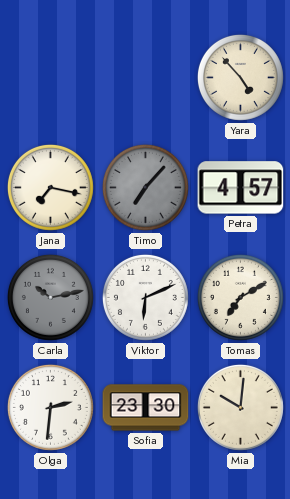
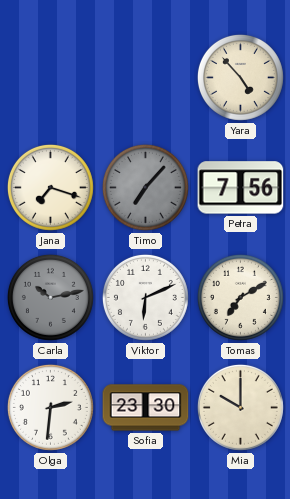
Jana: 7:17 -> 7:18
Petra: 4:57 -> 7:56
Mia: 10:01 -> 10:00
